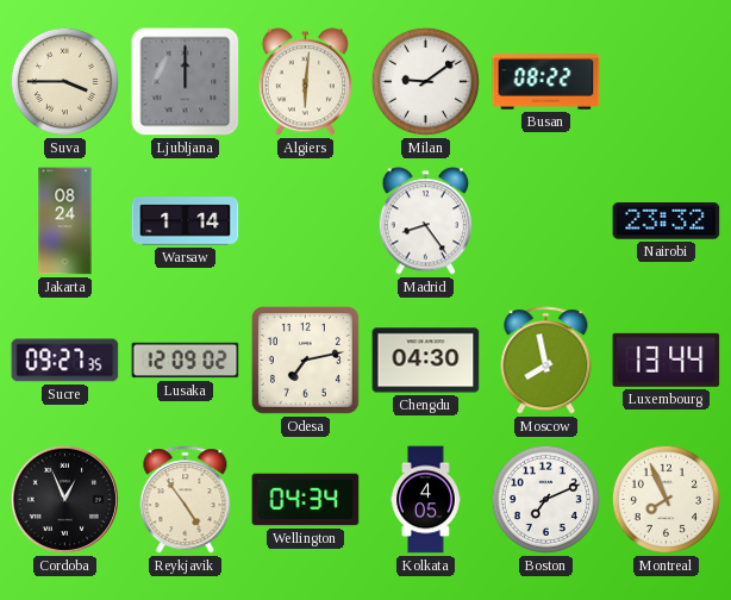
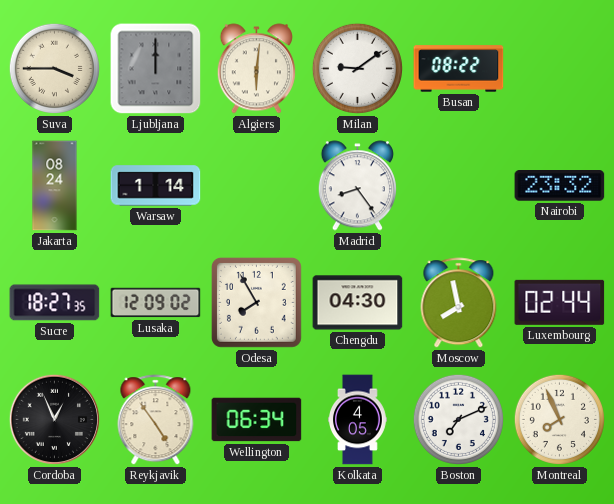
Sucre: 09:27 -> 18:27
Odesa: 7:13 -> 7:55
Luxembourg: 13:44 -> 02:44
Wellington: 04:34 -> 06:34
